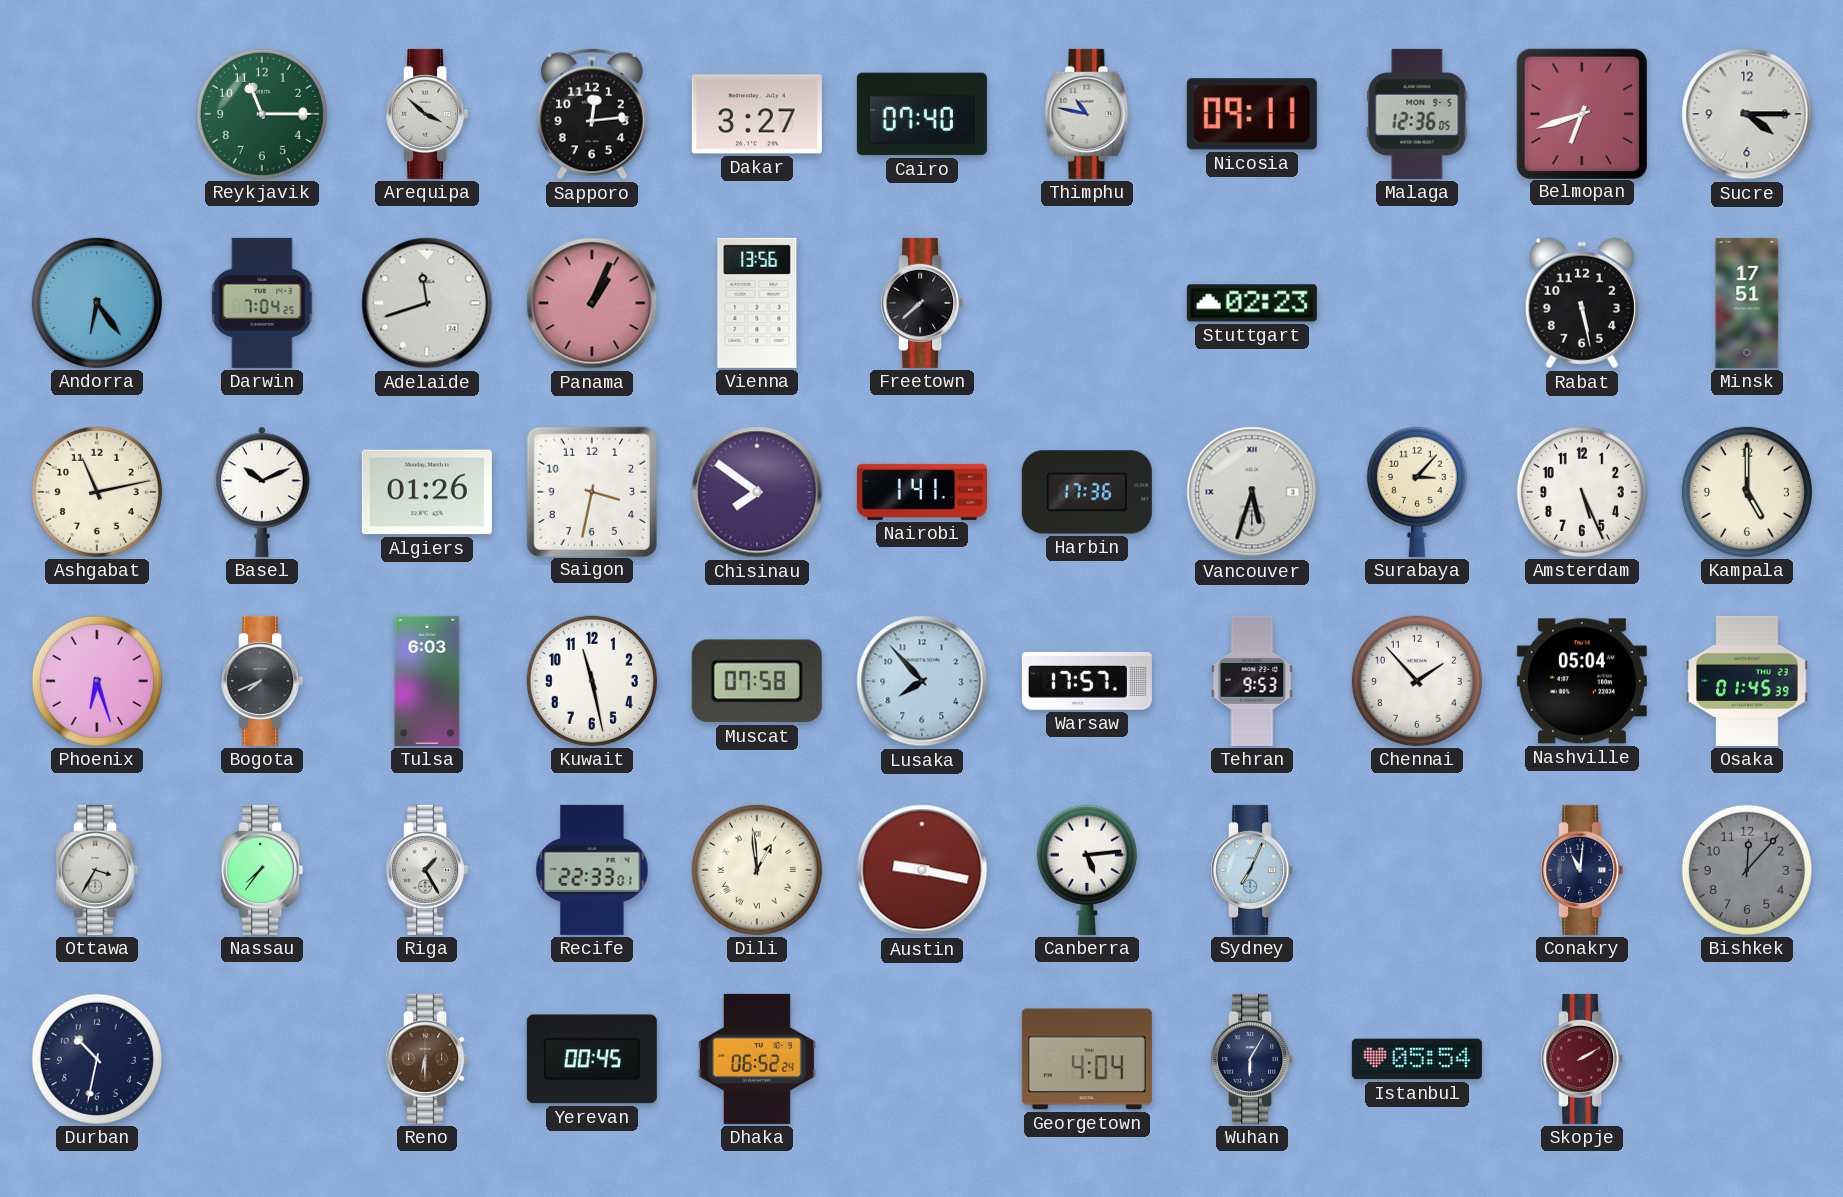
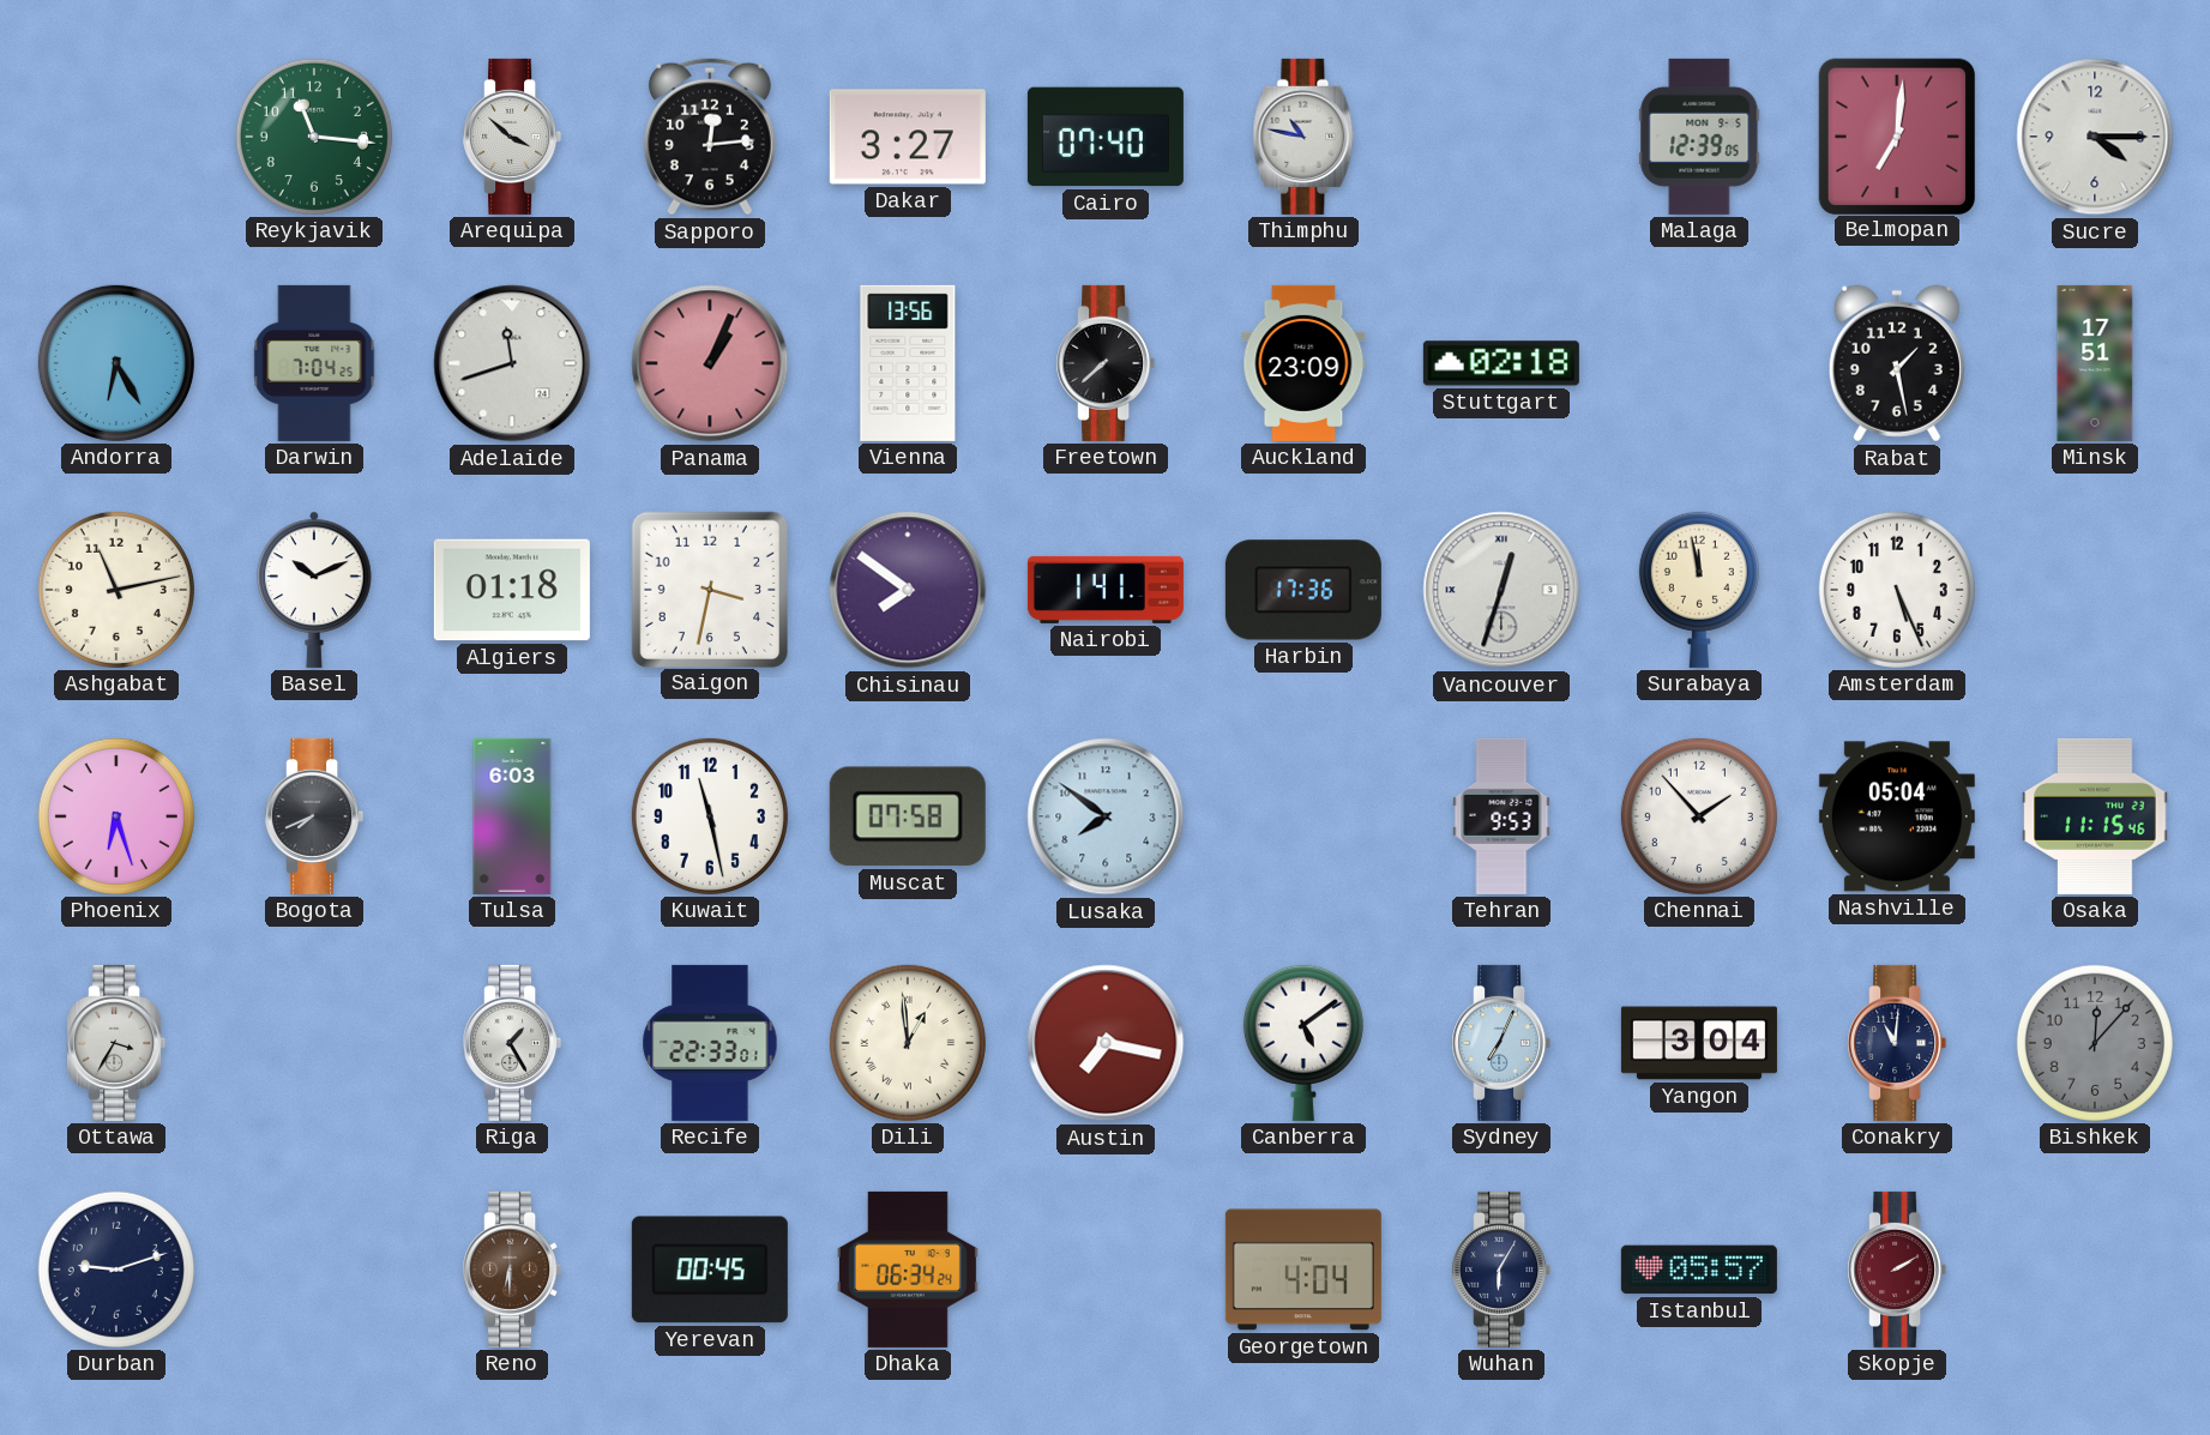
Reykjavik: 11:15 -> 11:16
Nicosia: 09:11 -> none
Malaga: 12:36 -> 12:39
Belmopan: 6:42 -> 7:01
Andorra: 6:24 -> 6:25
Auckland: none -> 23:09
Stuttgart: 02:23 -> 02:18
Rabat: 5:28 -> 1:28
Algiers: 01:26 -> 01:18
Vancouver: 5:33 -> 12:33
Surabaya: 3:07 -> 11:58
Kampala: 5:00 -> none
Lusaka: 7:53 -> 7:51
Warsaw: 17:57 -> none
Osaka: 01:45 -> 11:15
Nassau: 7:36 -> none
Austin: 9:17 -> 7:17
Canberra: 5:14 -> 5:09
Yangon: none -> 3:04
Durban: 10:32 -> 9:12
Dhaka: 06:52 -> 06:34
Istanbul: 05:54 -> 05:57
